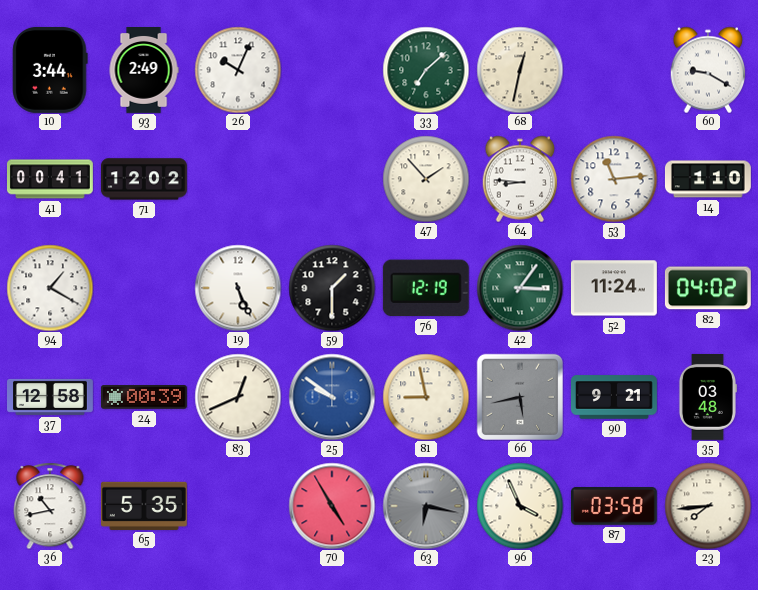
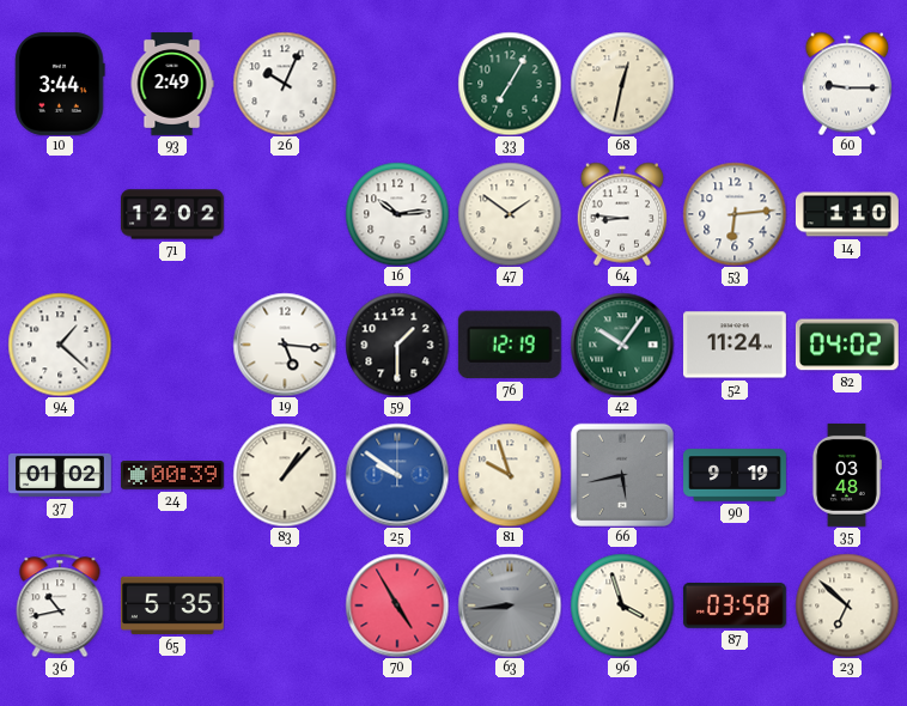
33: 7:08 -> 7:05
60: 9:20 -> 9:15
41: 00:41 -> none
16: none -> 10:14
47: 1:53 -> 1:51
53: 11:14 -> 6:14
94: 1:20 -> 1:22
19: 5:26 -> 5:16
42: 3:06 -> 10:06
37: 12:58 -> 01:02
83: 12:41 -> 1:07
81: 8:58 -> 9:57
90: 9:21 -> 9:19
63: 6:17 -> 8:44
96: 3:56 -> 3:57
23: 7:44 -> 6:52
